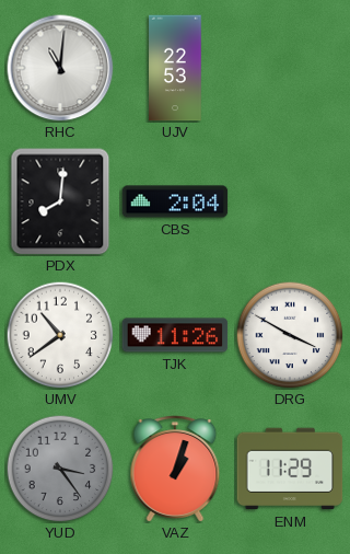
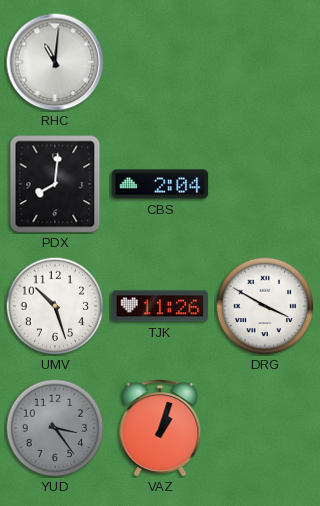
UJV: 22:53 -> none
UMV: 10:39 -> 10:27
ENM: 11:29 -> none
